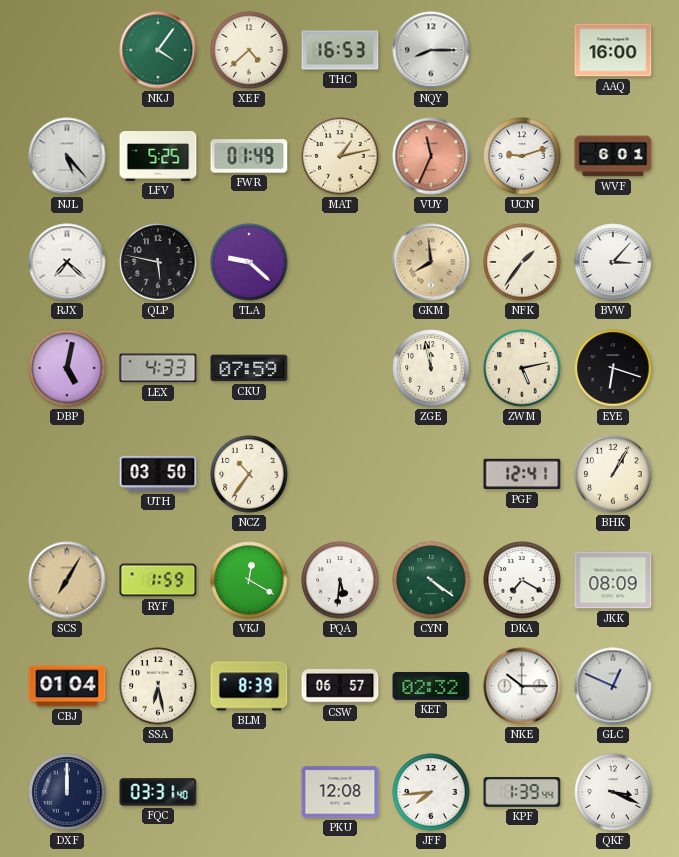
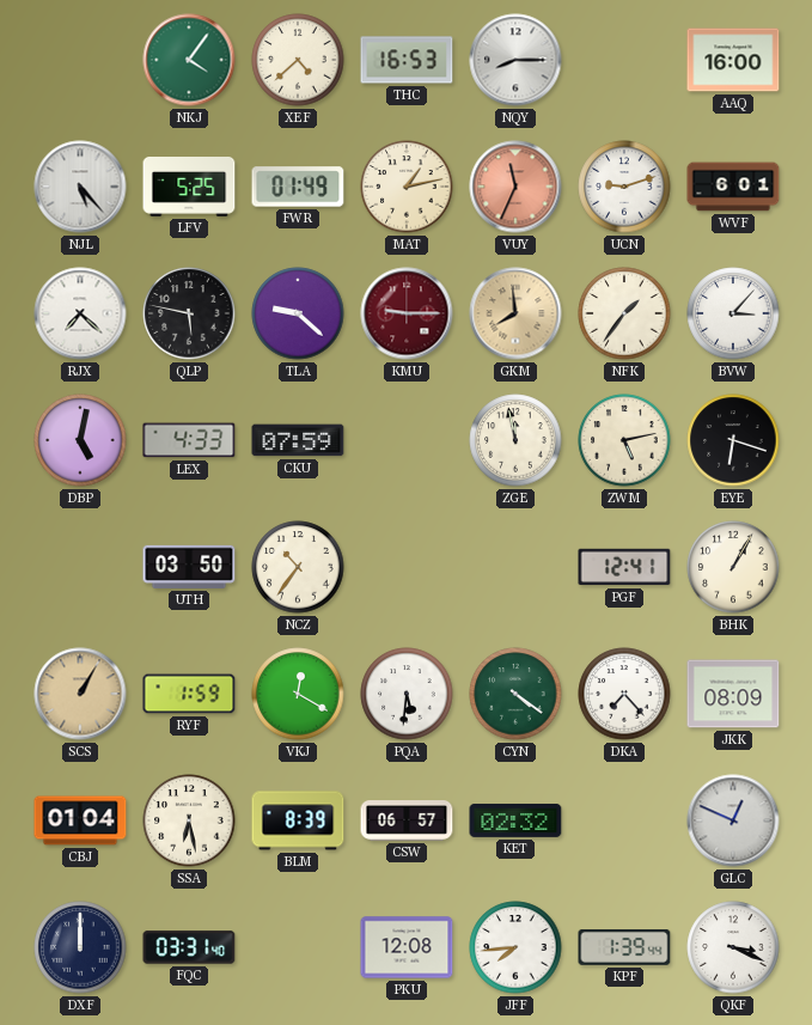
KMU: none -> 9:15
SCS: 7:05 -> 1:05
DKA: 7:20 -> 7:23
NKE: 10:15 -> none
